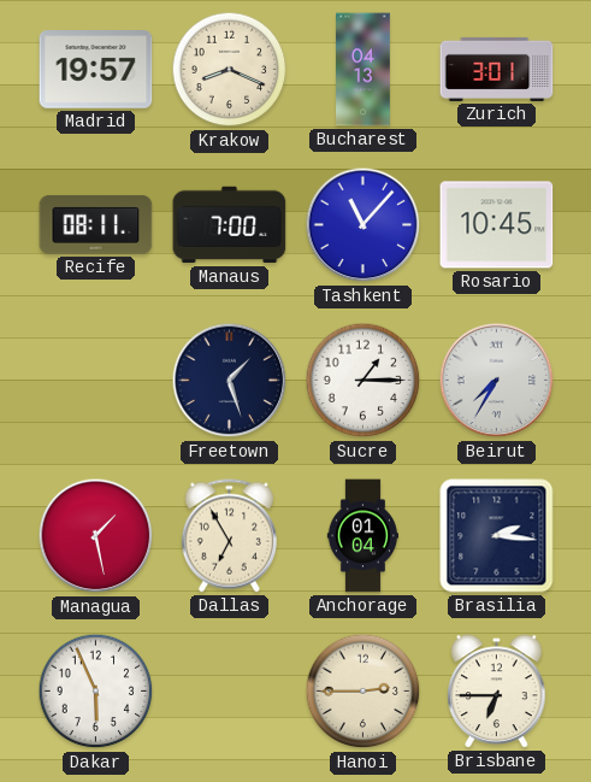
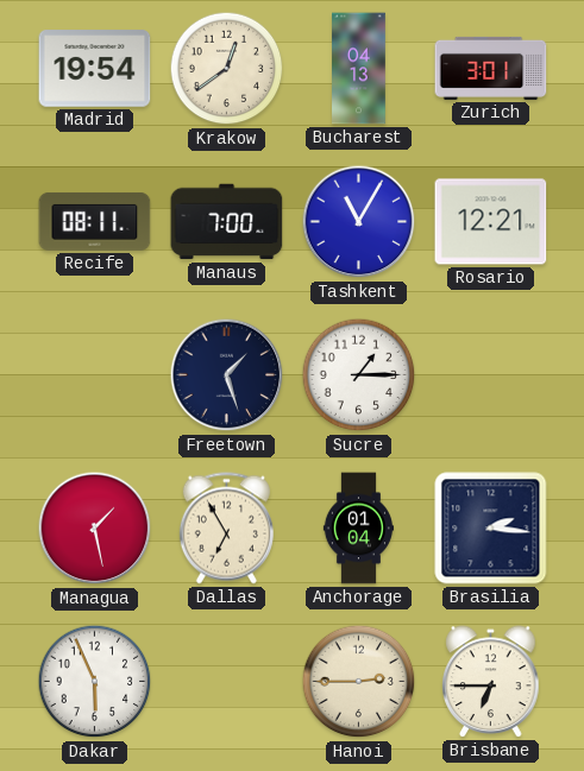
Madrid: 19:57 -> 19:54
Krakow: 8:19 -> 12:39
Tashkent: 11:07 -> 11:05
Rosario: 10:45 -> 12:21
Beirut: 7:35 -> none
